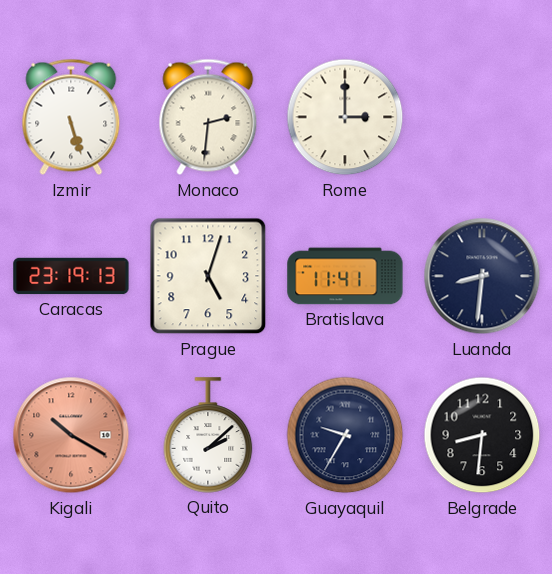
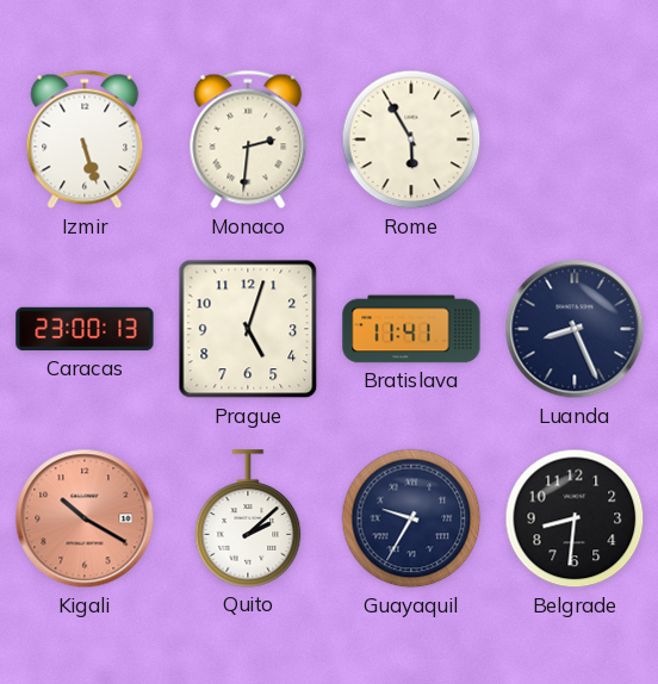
Rome: 3:00 -> 5:55
Caracas: 23:19 -> 23:00
Luanda: 8:31 -> 8:26
